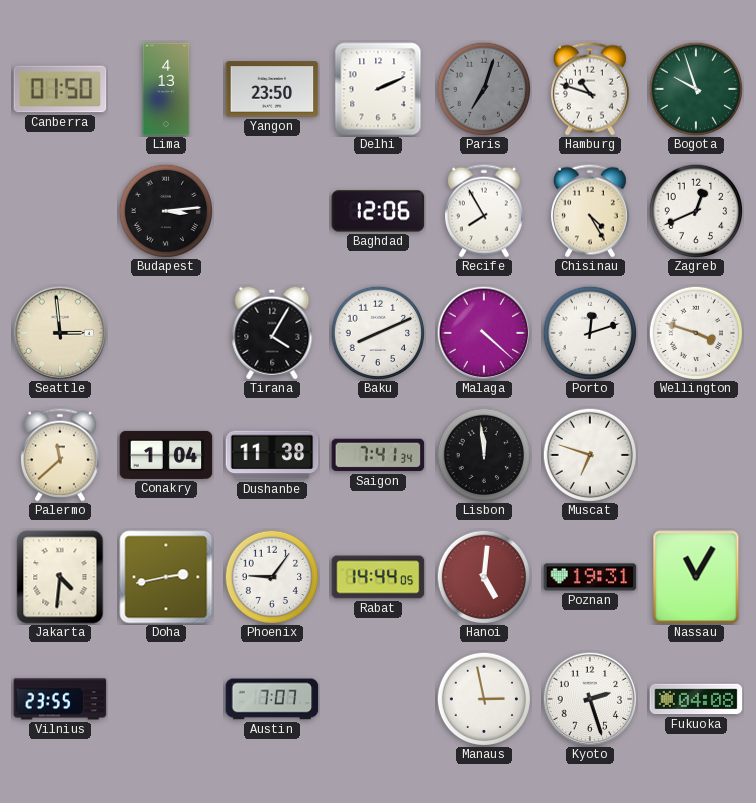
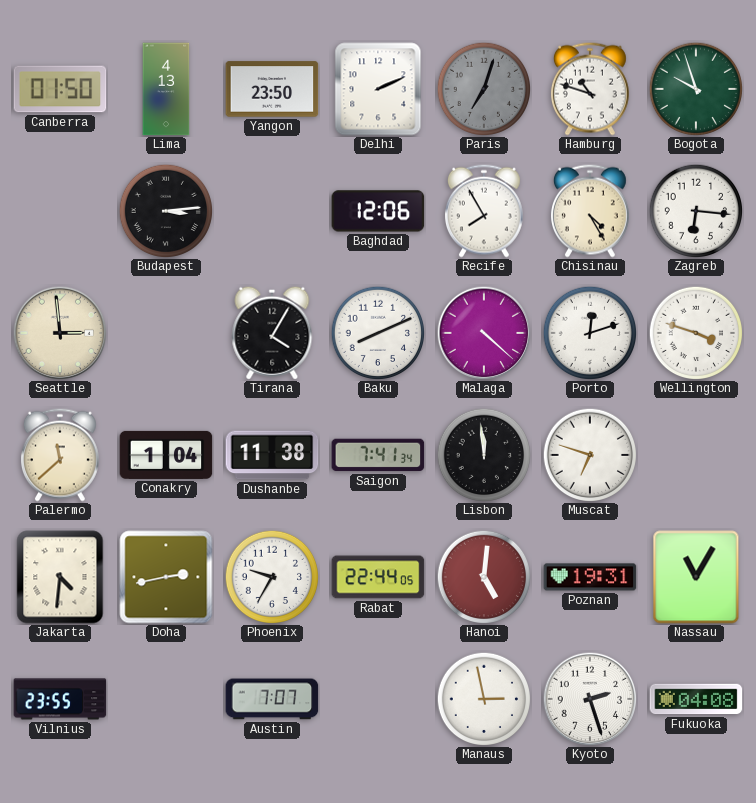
Zagreb: 12:41 -> 6:16
Phoenix: 9:06 -> 9:35
Rabat: 14:44 -> 22:44
